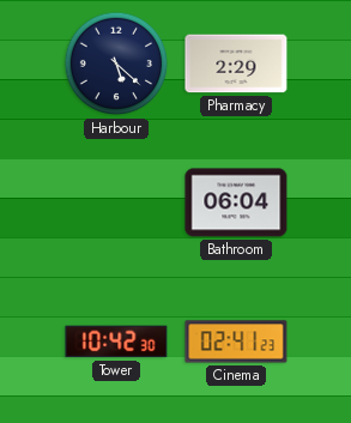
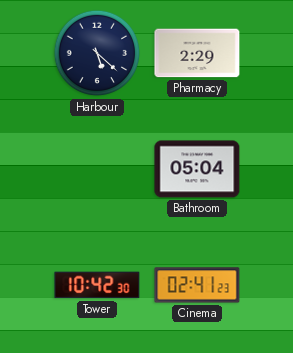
Bathroom: 06:04 -> 05:04
